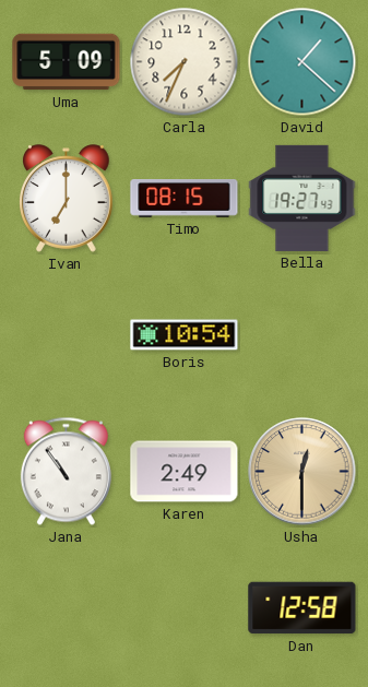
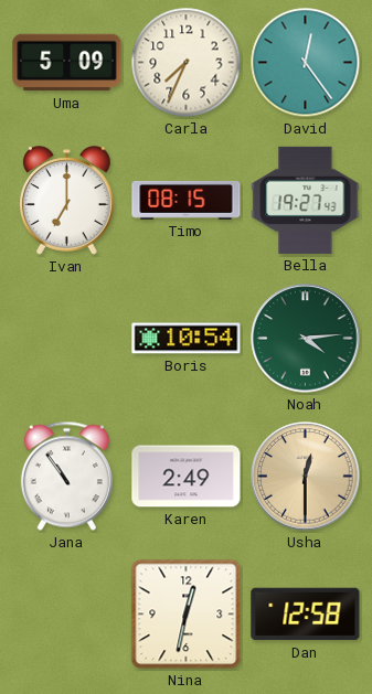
David: 1:22 -> 12:24
Noah: none -> 4:14
Nina: none -> 12:32
